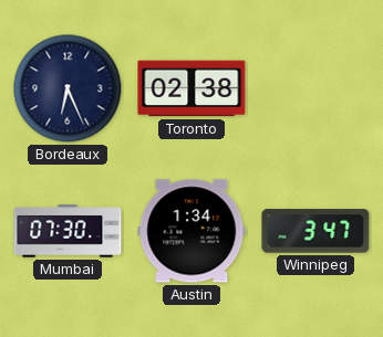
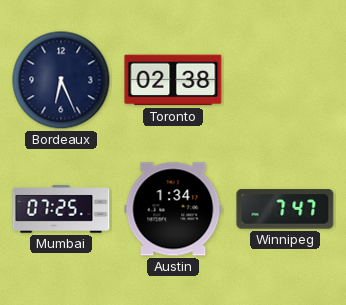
Mumbai: 07:30 -> 07:25
Winnipeg: 3:47 -> 7:47
